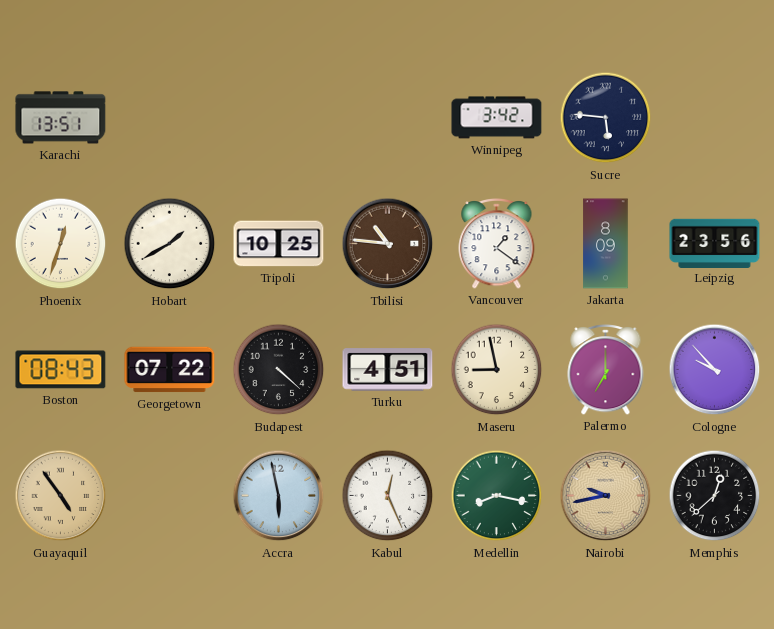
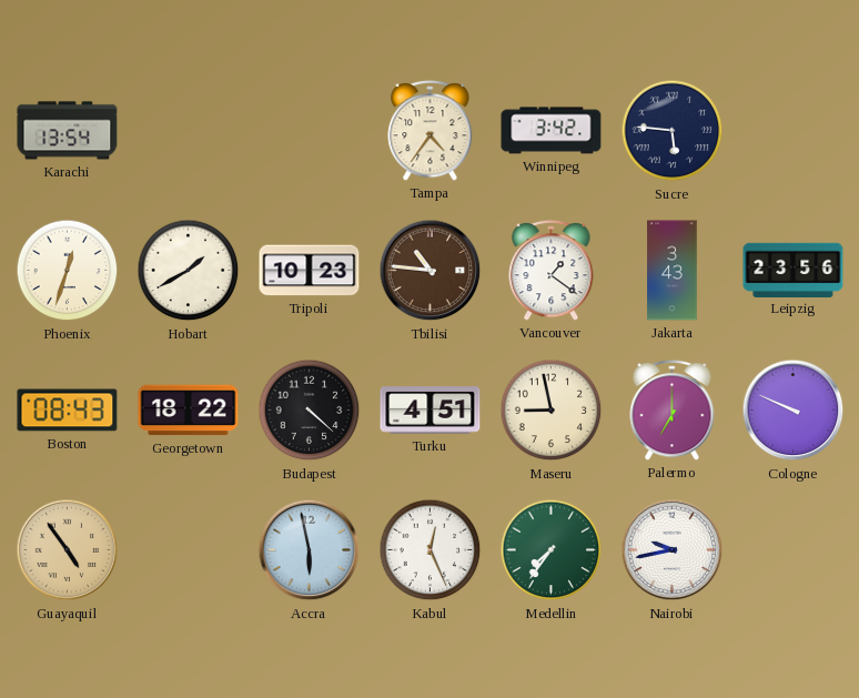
Karachi: 13:51 -> 13:54
Tampa: none -> 4:36
Tripoli: 10:25 -> 10:23
Jakarta: 8:09 -> 3:43
Georgetown: 07:22 -> 18:22
Cologne: 9:53 -> 9:49
Medellin: 8:17 -> 7:36
Nairobi dial: champagne -> white
Memphis: 12:38 -> none
